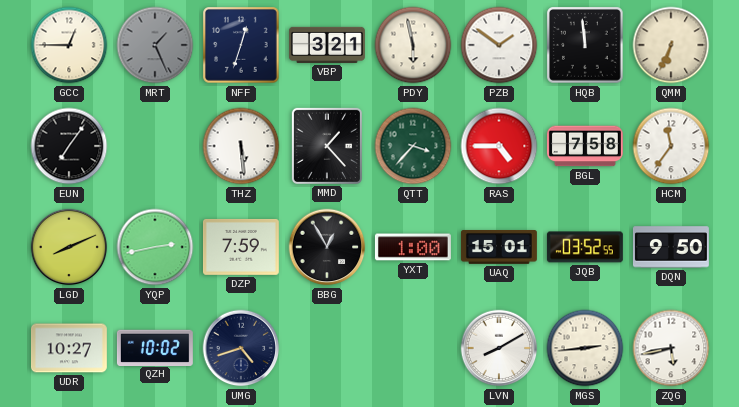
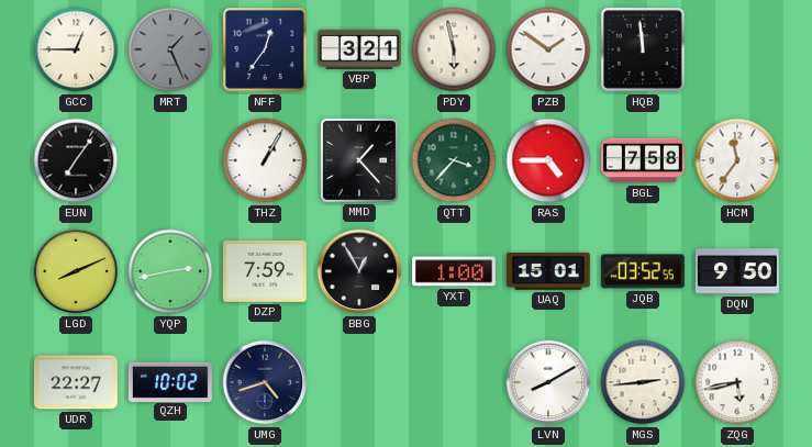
NFF: 12:33 -> 12:36
QMM: 6:34 -> none
THZ: 5:29 -> 1:05
UDR: 10:27 -> 22:27
